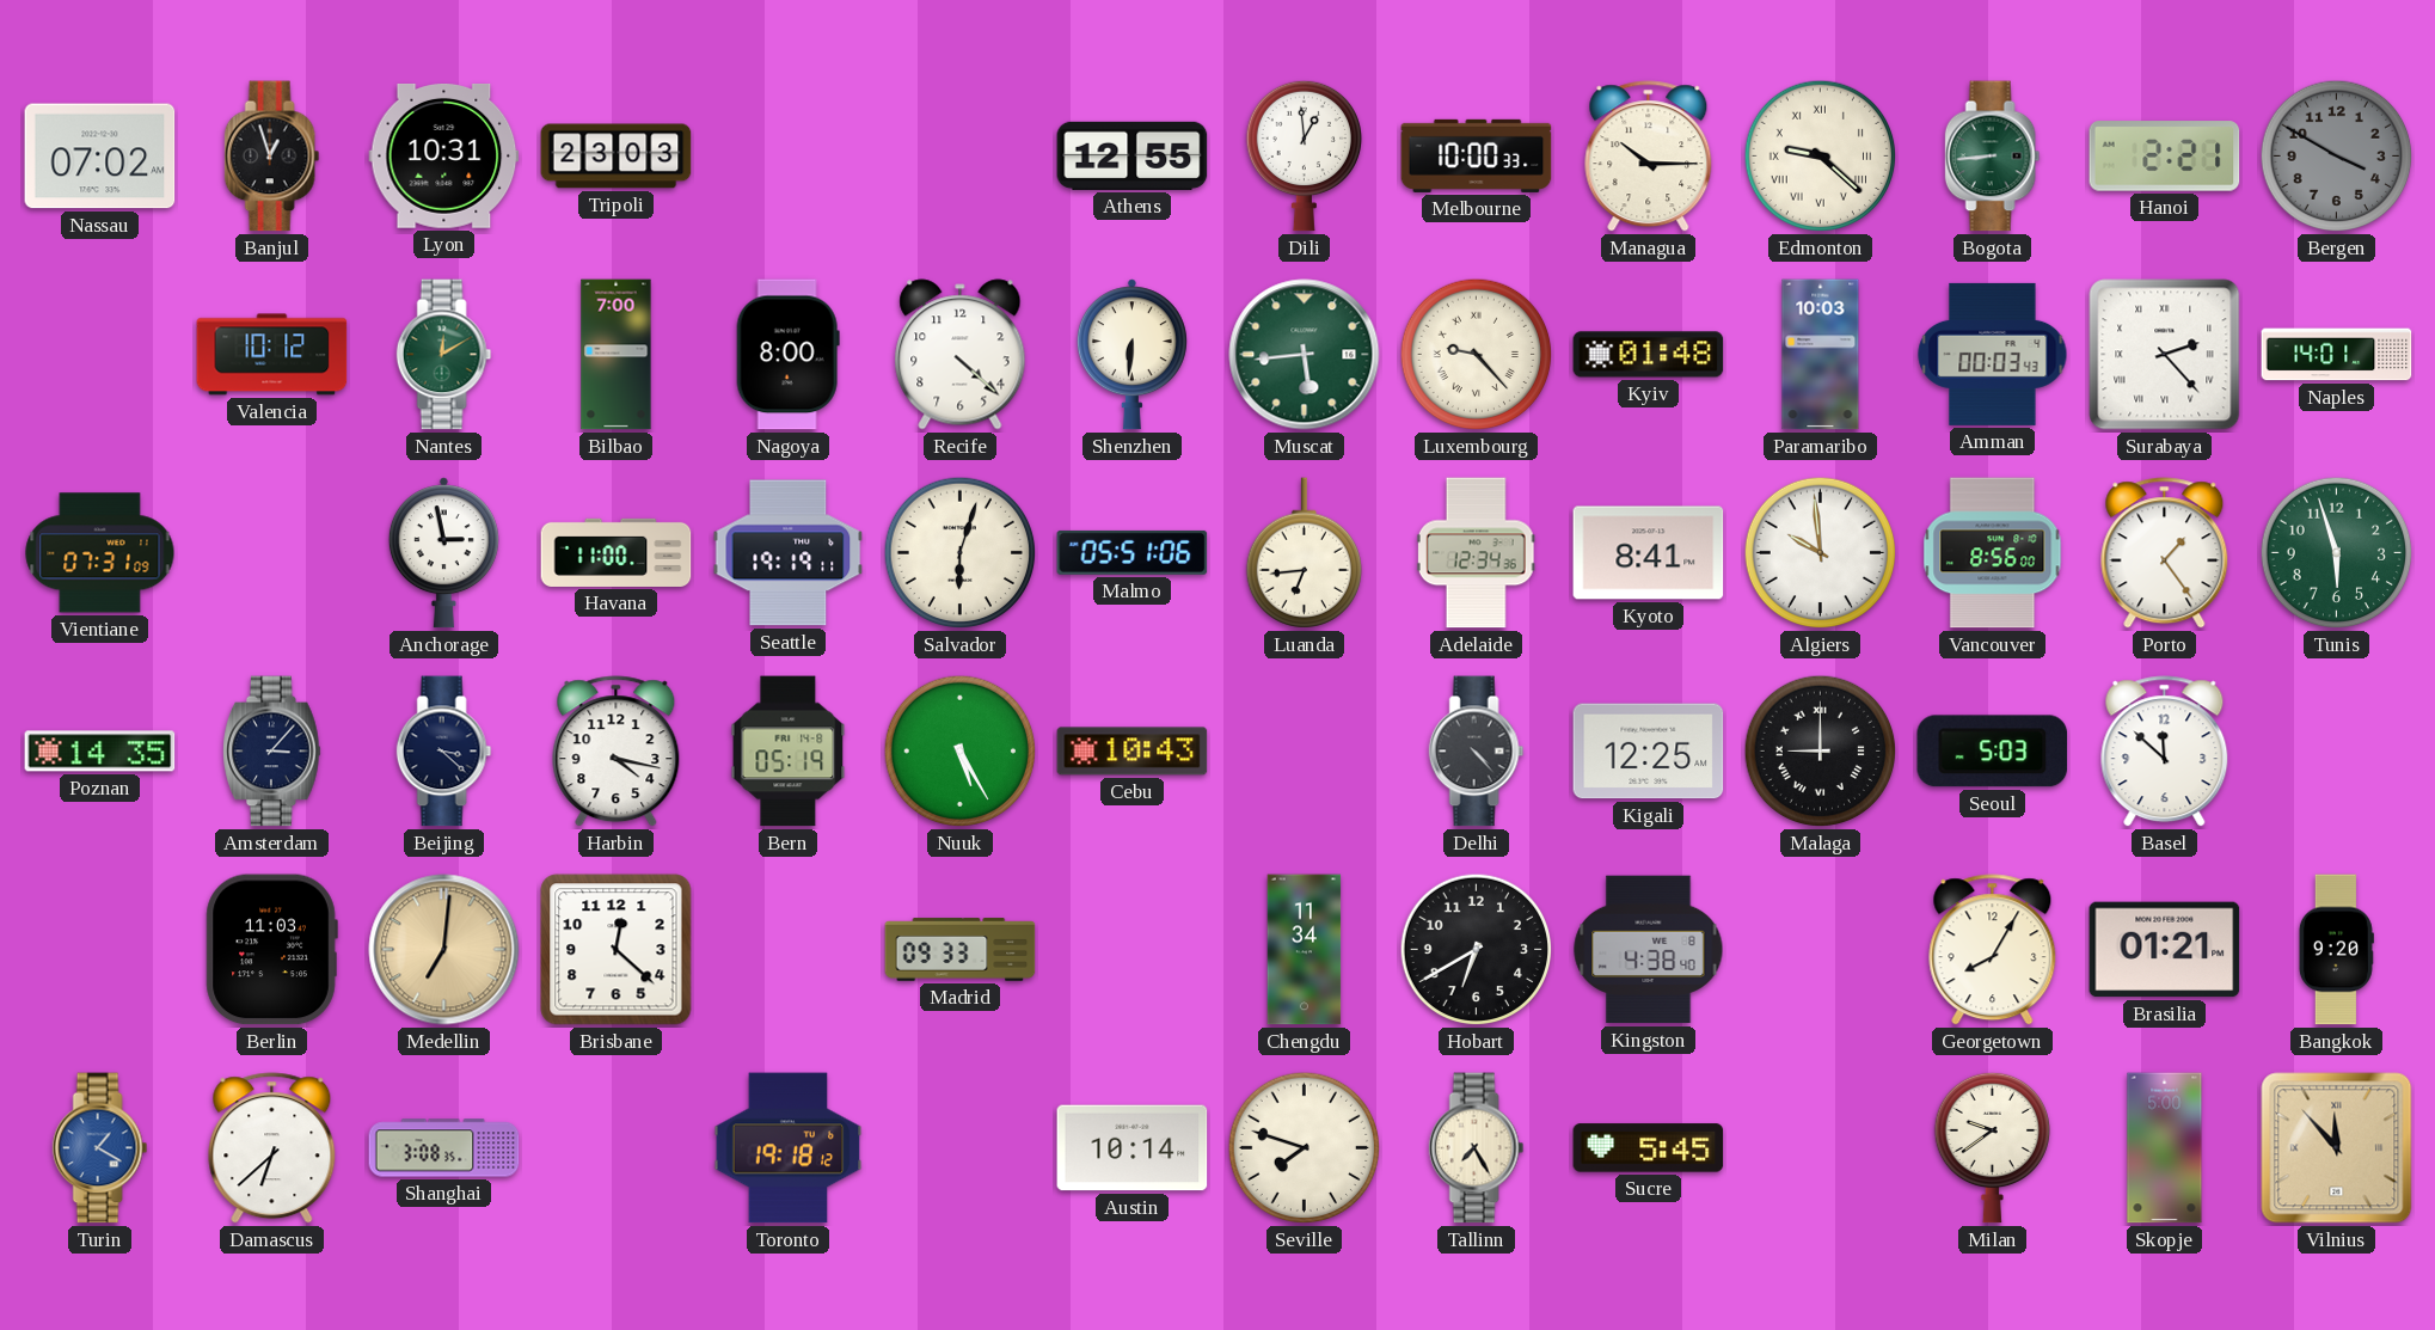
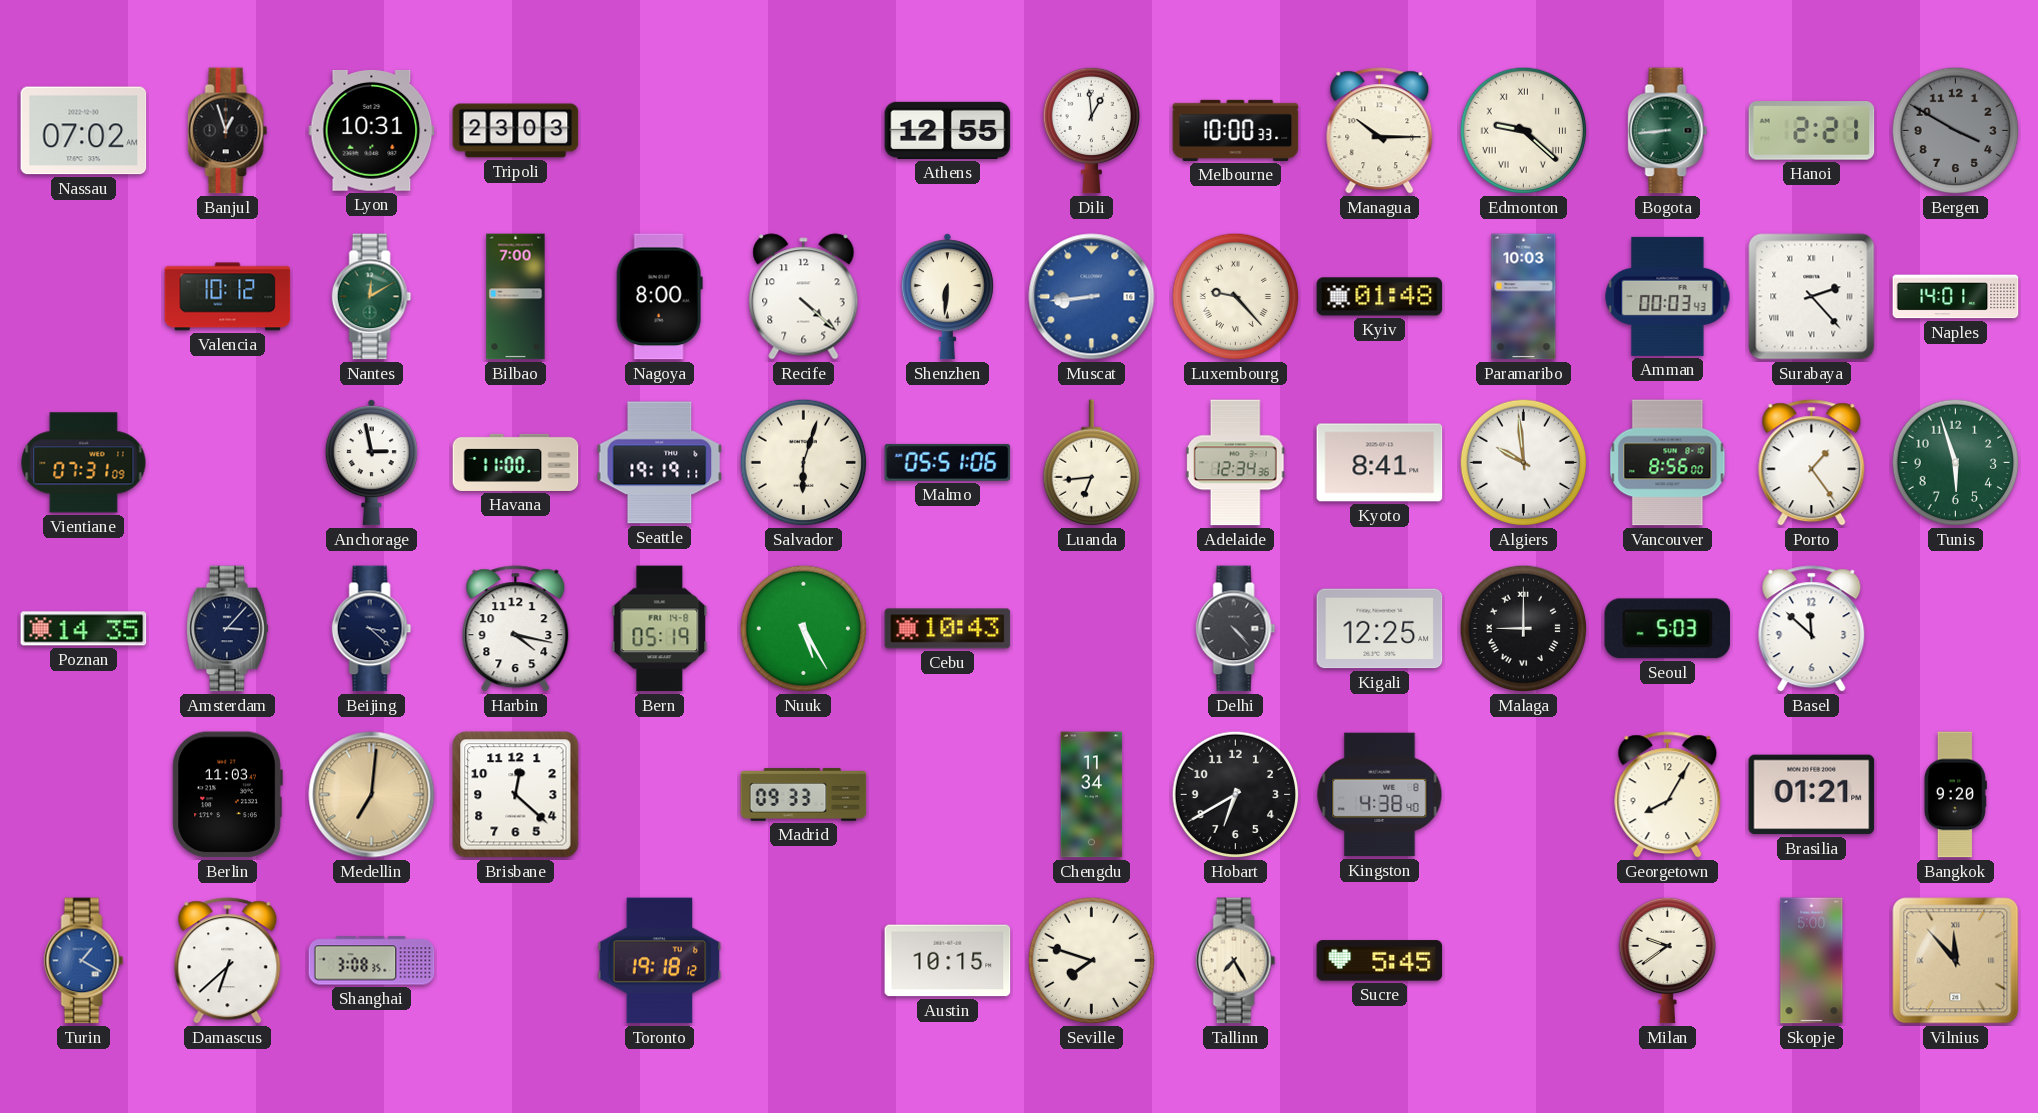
Muscat: 5:44 -> 8:44
Muscat dial: green -> blue
Austin: 10:14 -> 10:15
